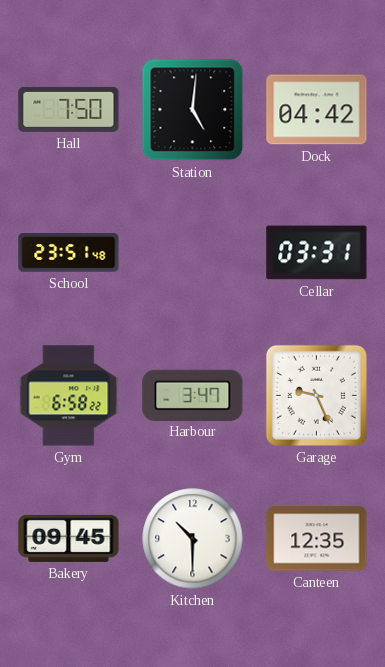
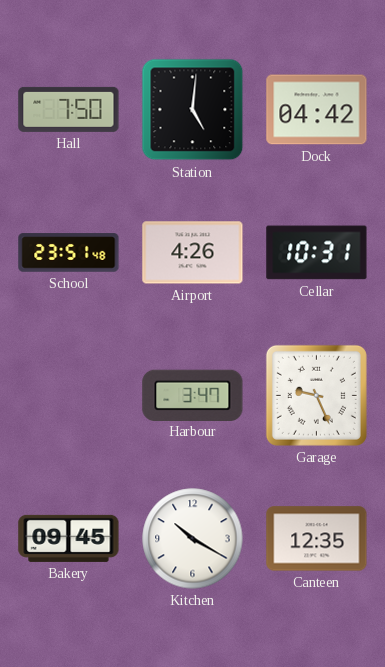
Airport: none -> 4:26
Cellar: 03:31 -> 10:31
Gym: 6:58 -> none
Kitchen: 10:30 -> 10:20
